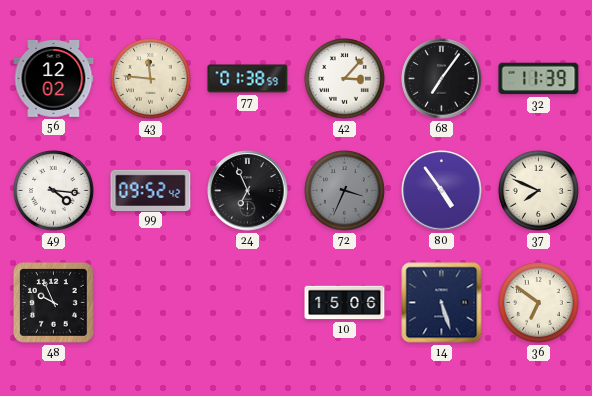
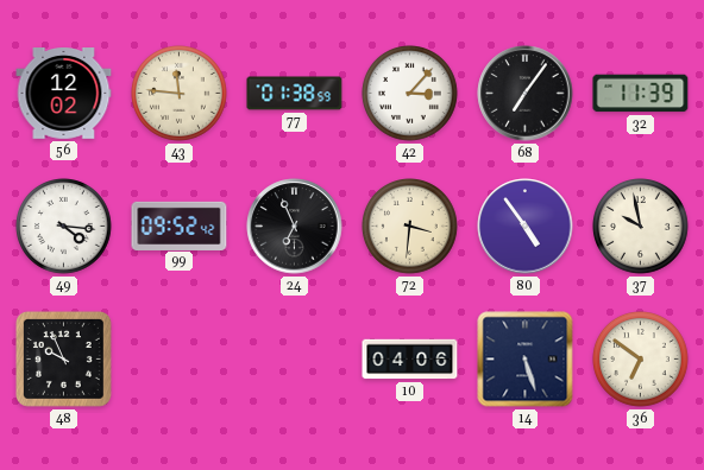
72: 3:34 -> 3:31
72 dial: grey -> cream
37: 7:49 -> 9:58
10: 15:06 -> 04:06
